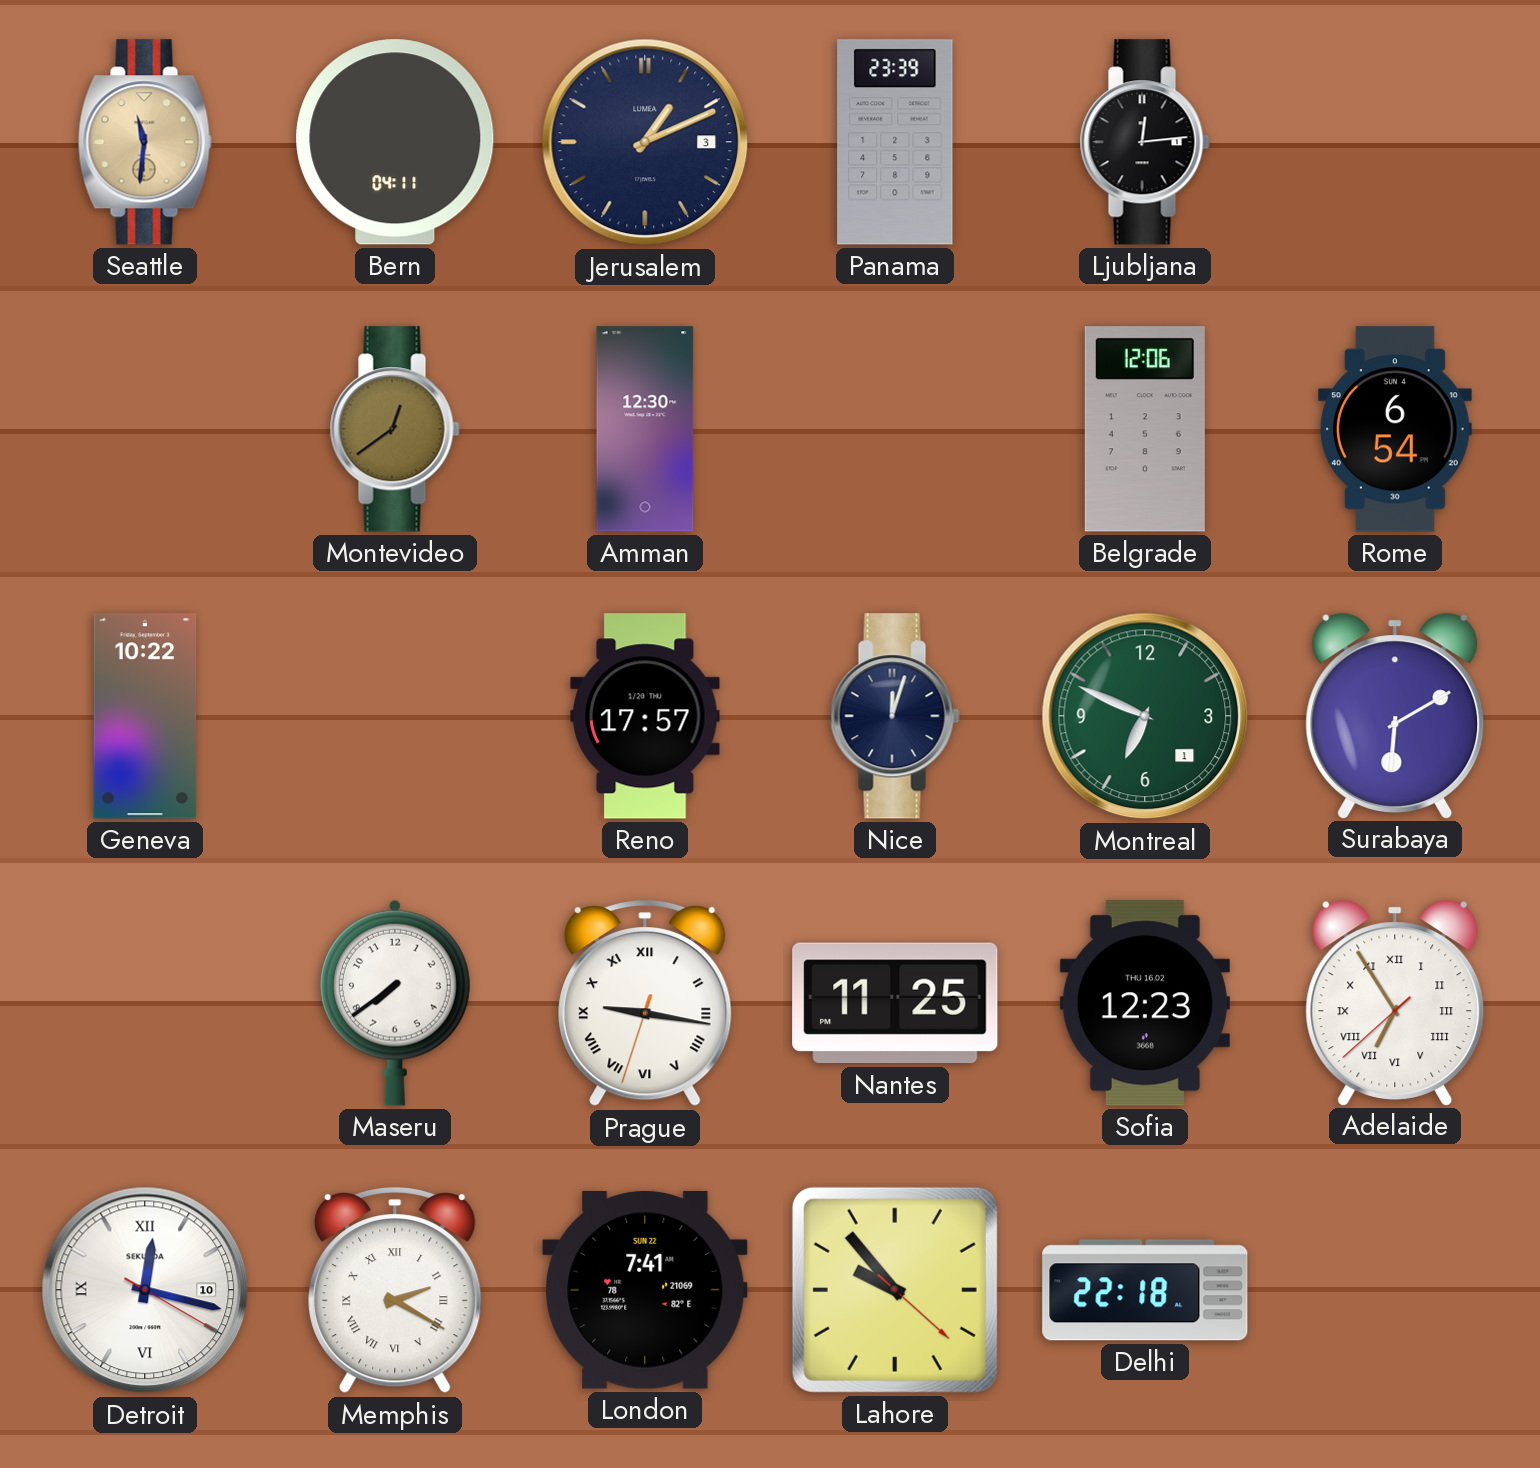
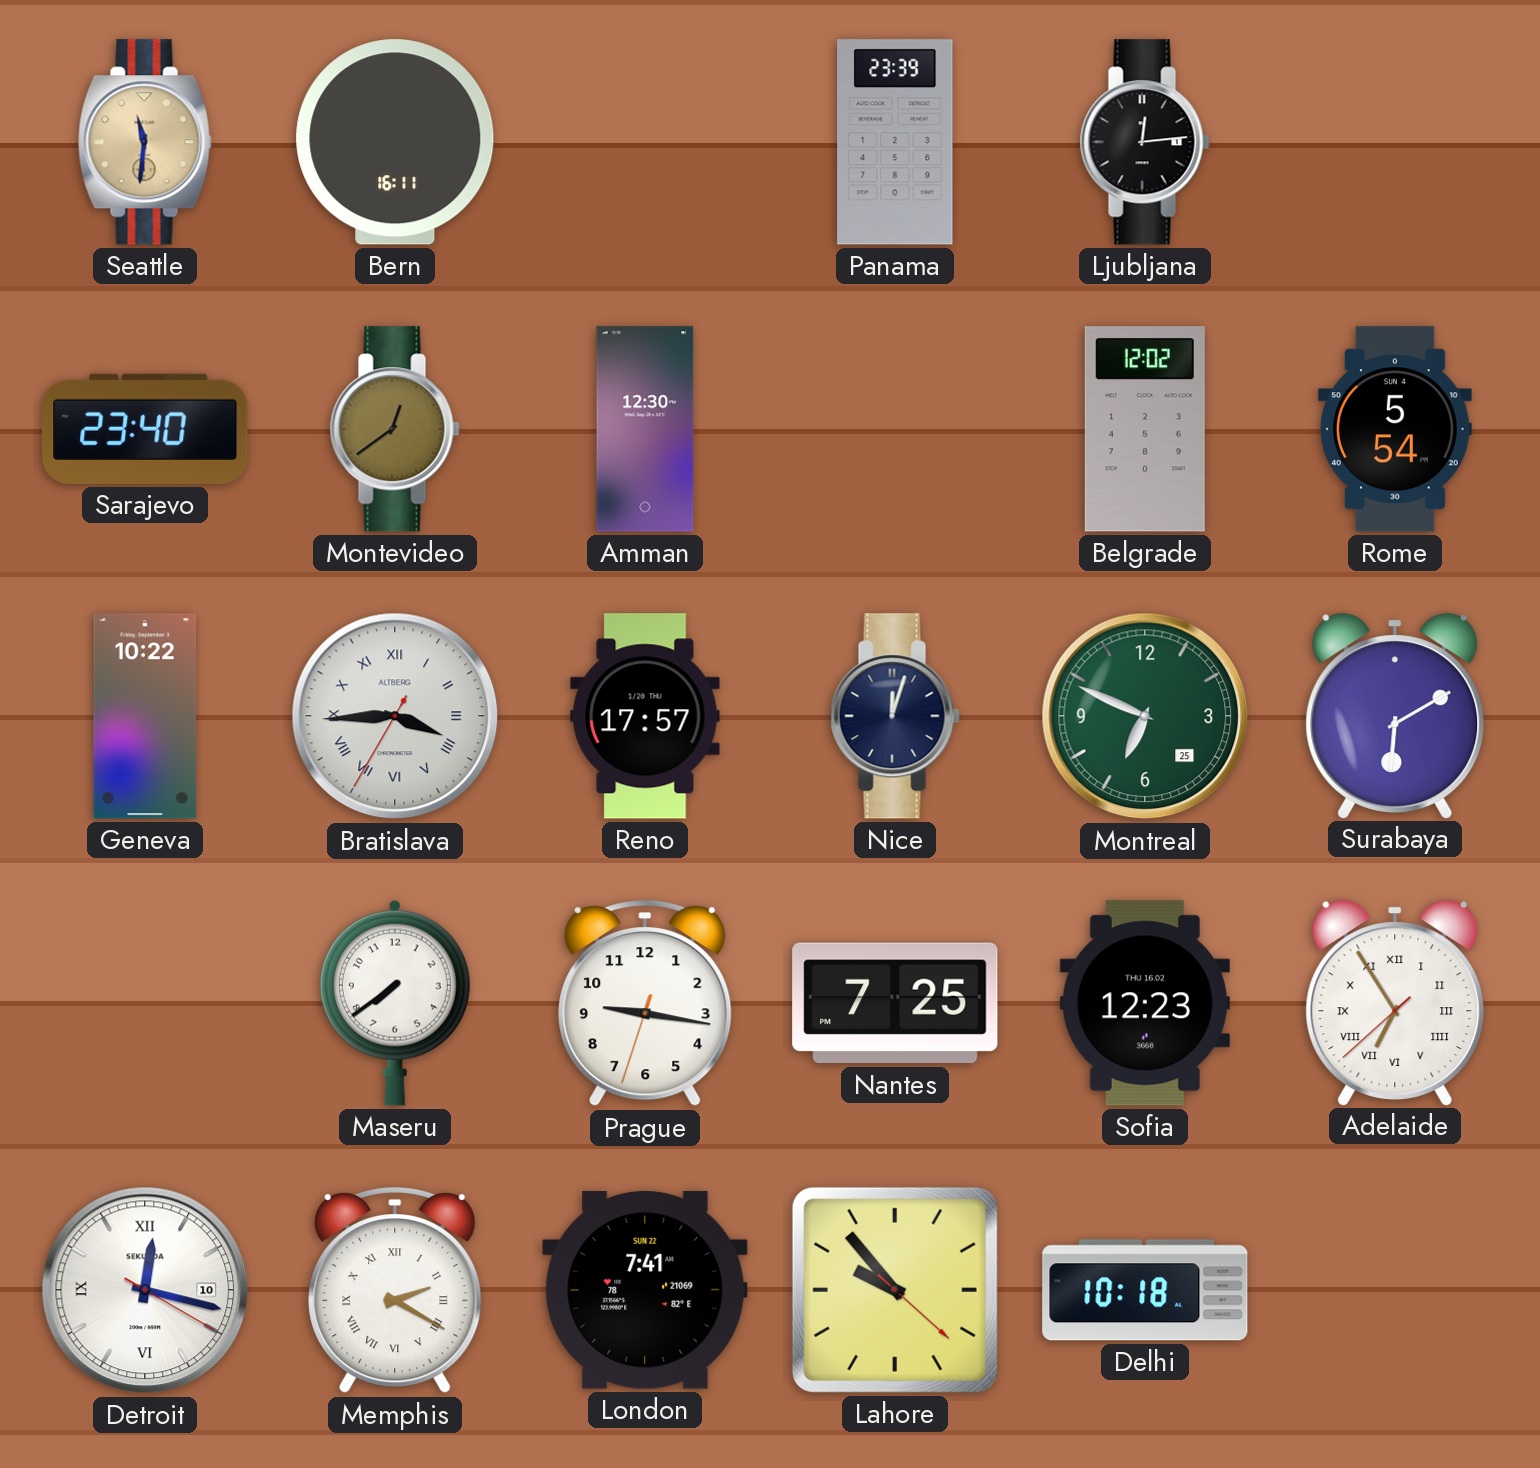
Bern: 04:11 -> 16:11
Jerusalem: 1:11 -> none
Sarajevo: none -> 23:40
Belgrade: 12:06 -> 12:02
Rome: 6:54 -> 5:54
Bratislava: none -> 3:44
Montreal date: 1 -> 25
Prague numerals: Roman -> Arabic
Nantes: 11:25 -> 7:25
Delhi: 22:18 -> 10:18
